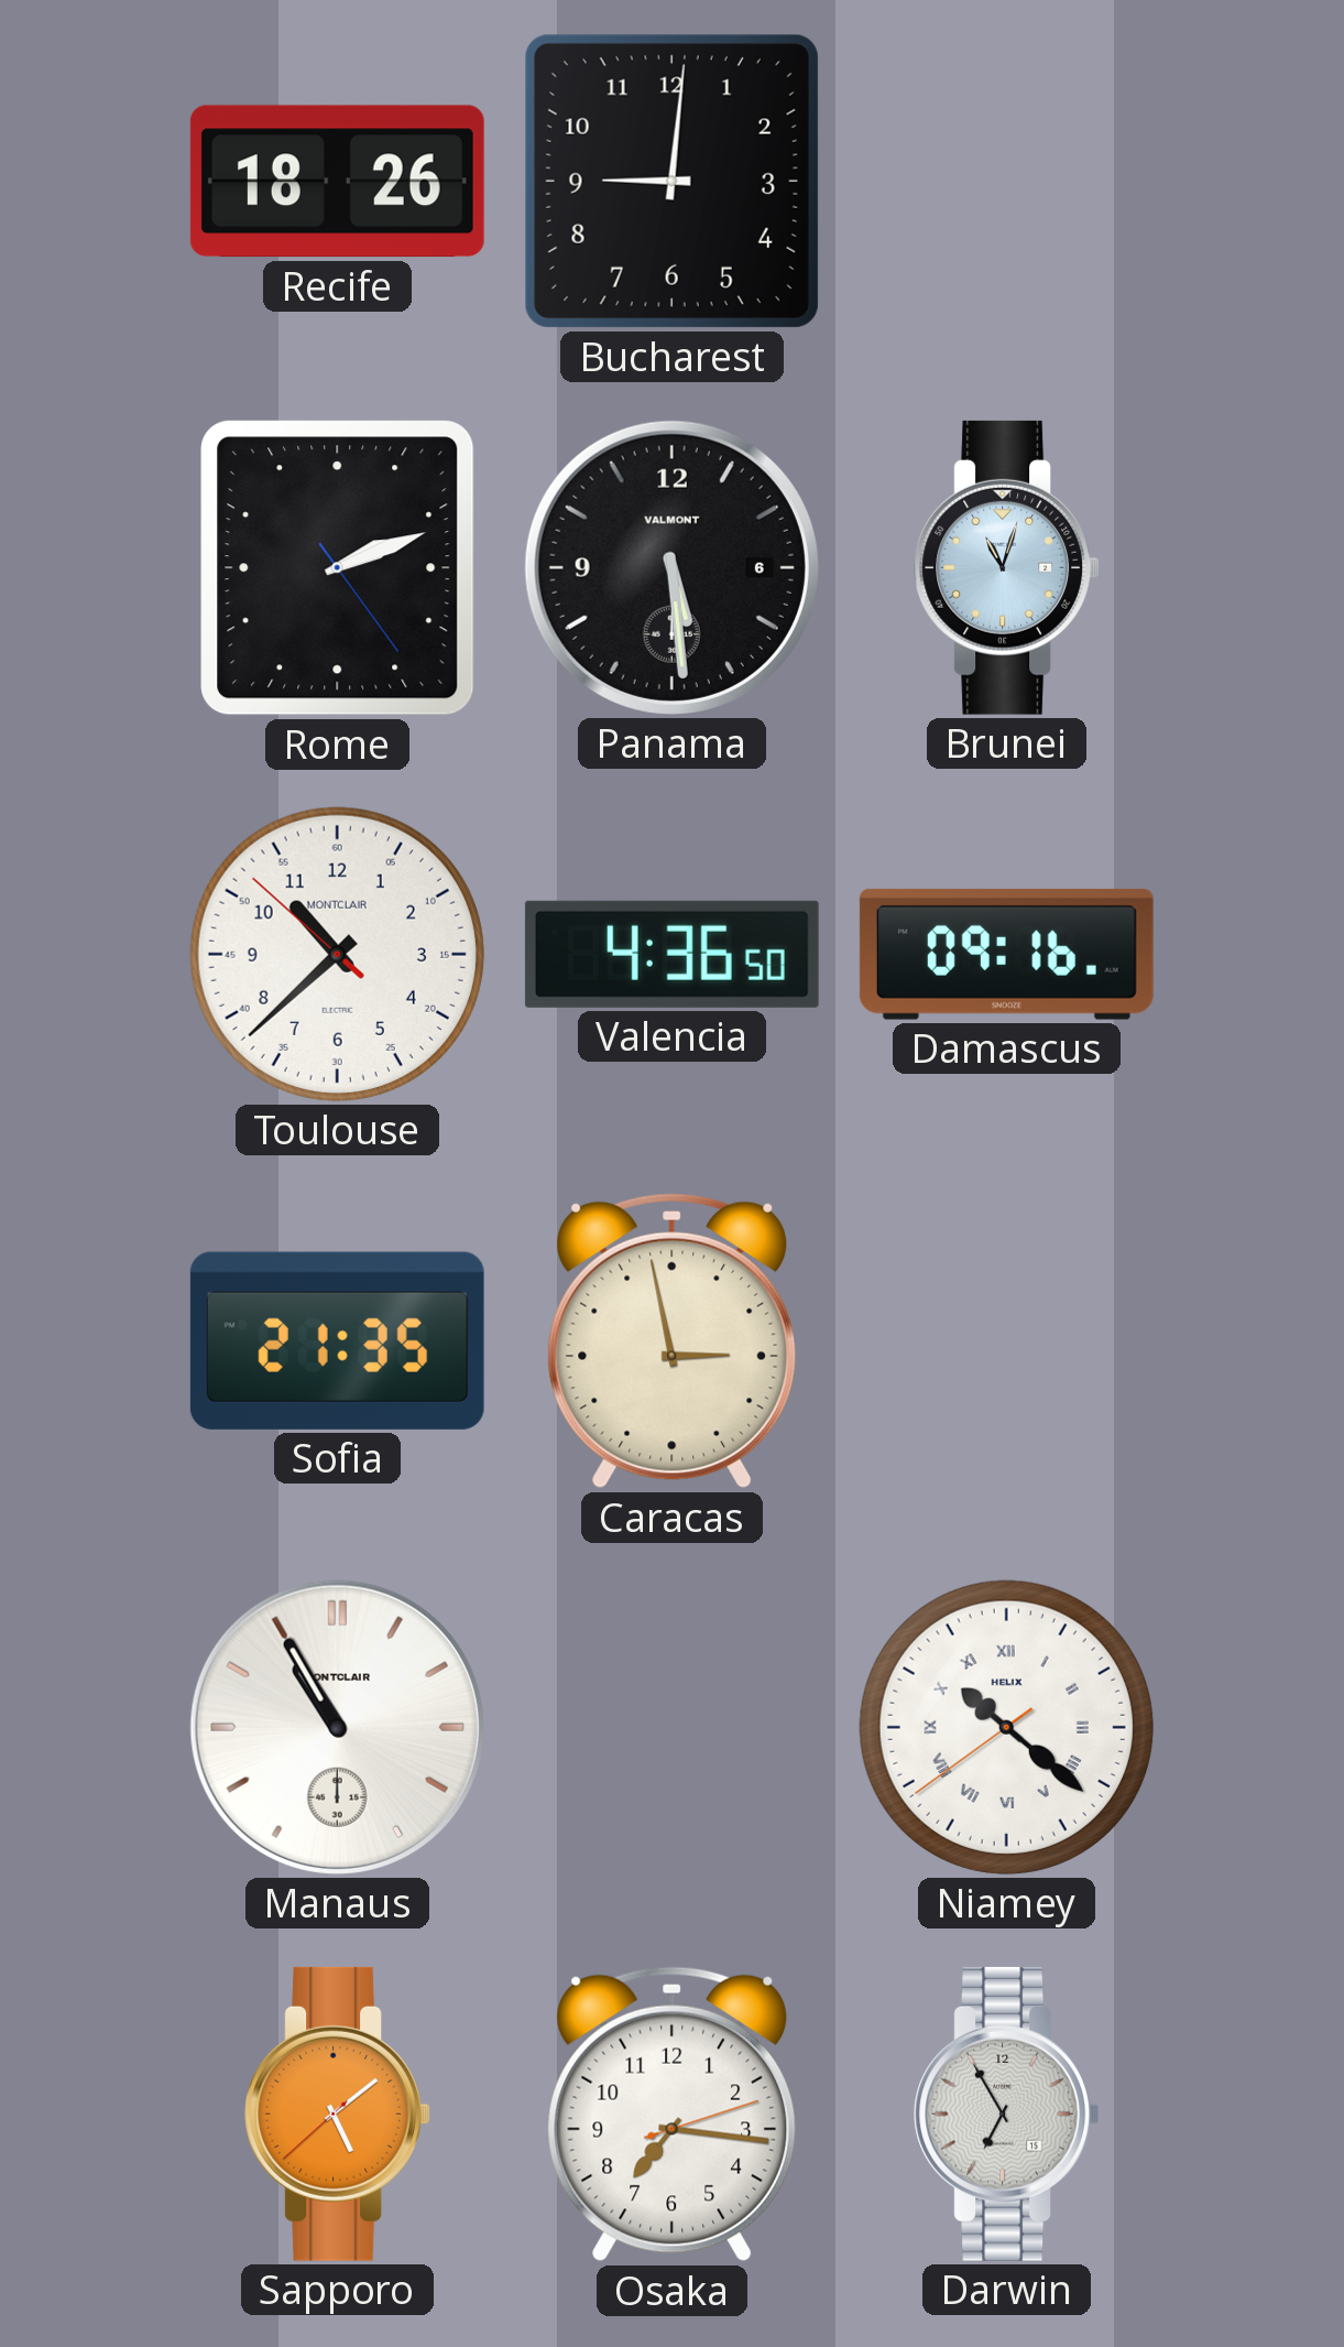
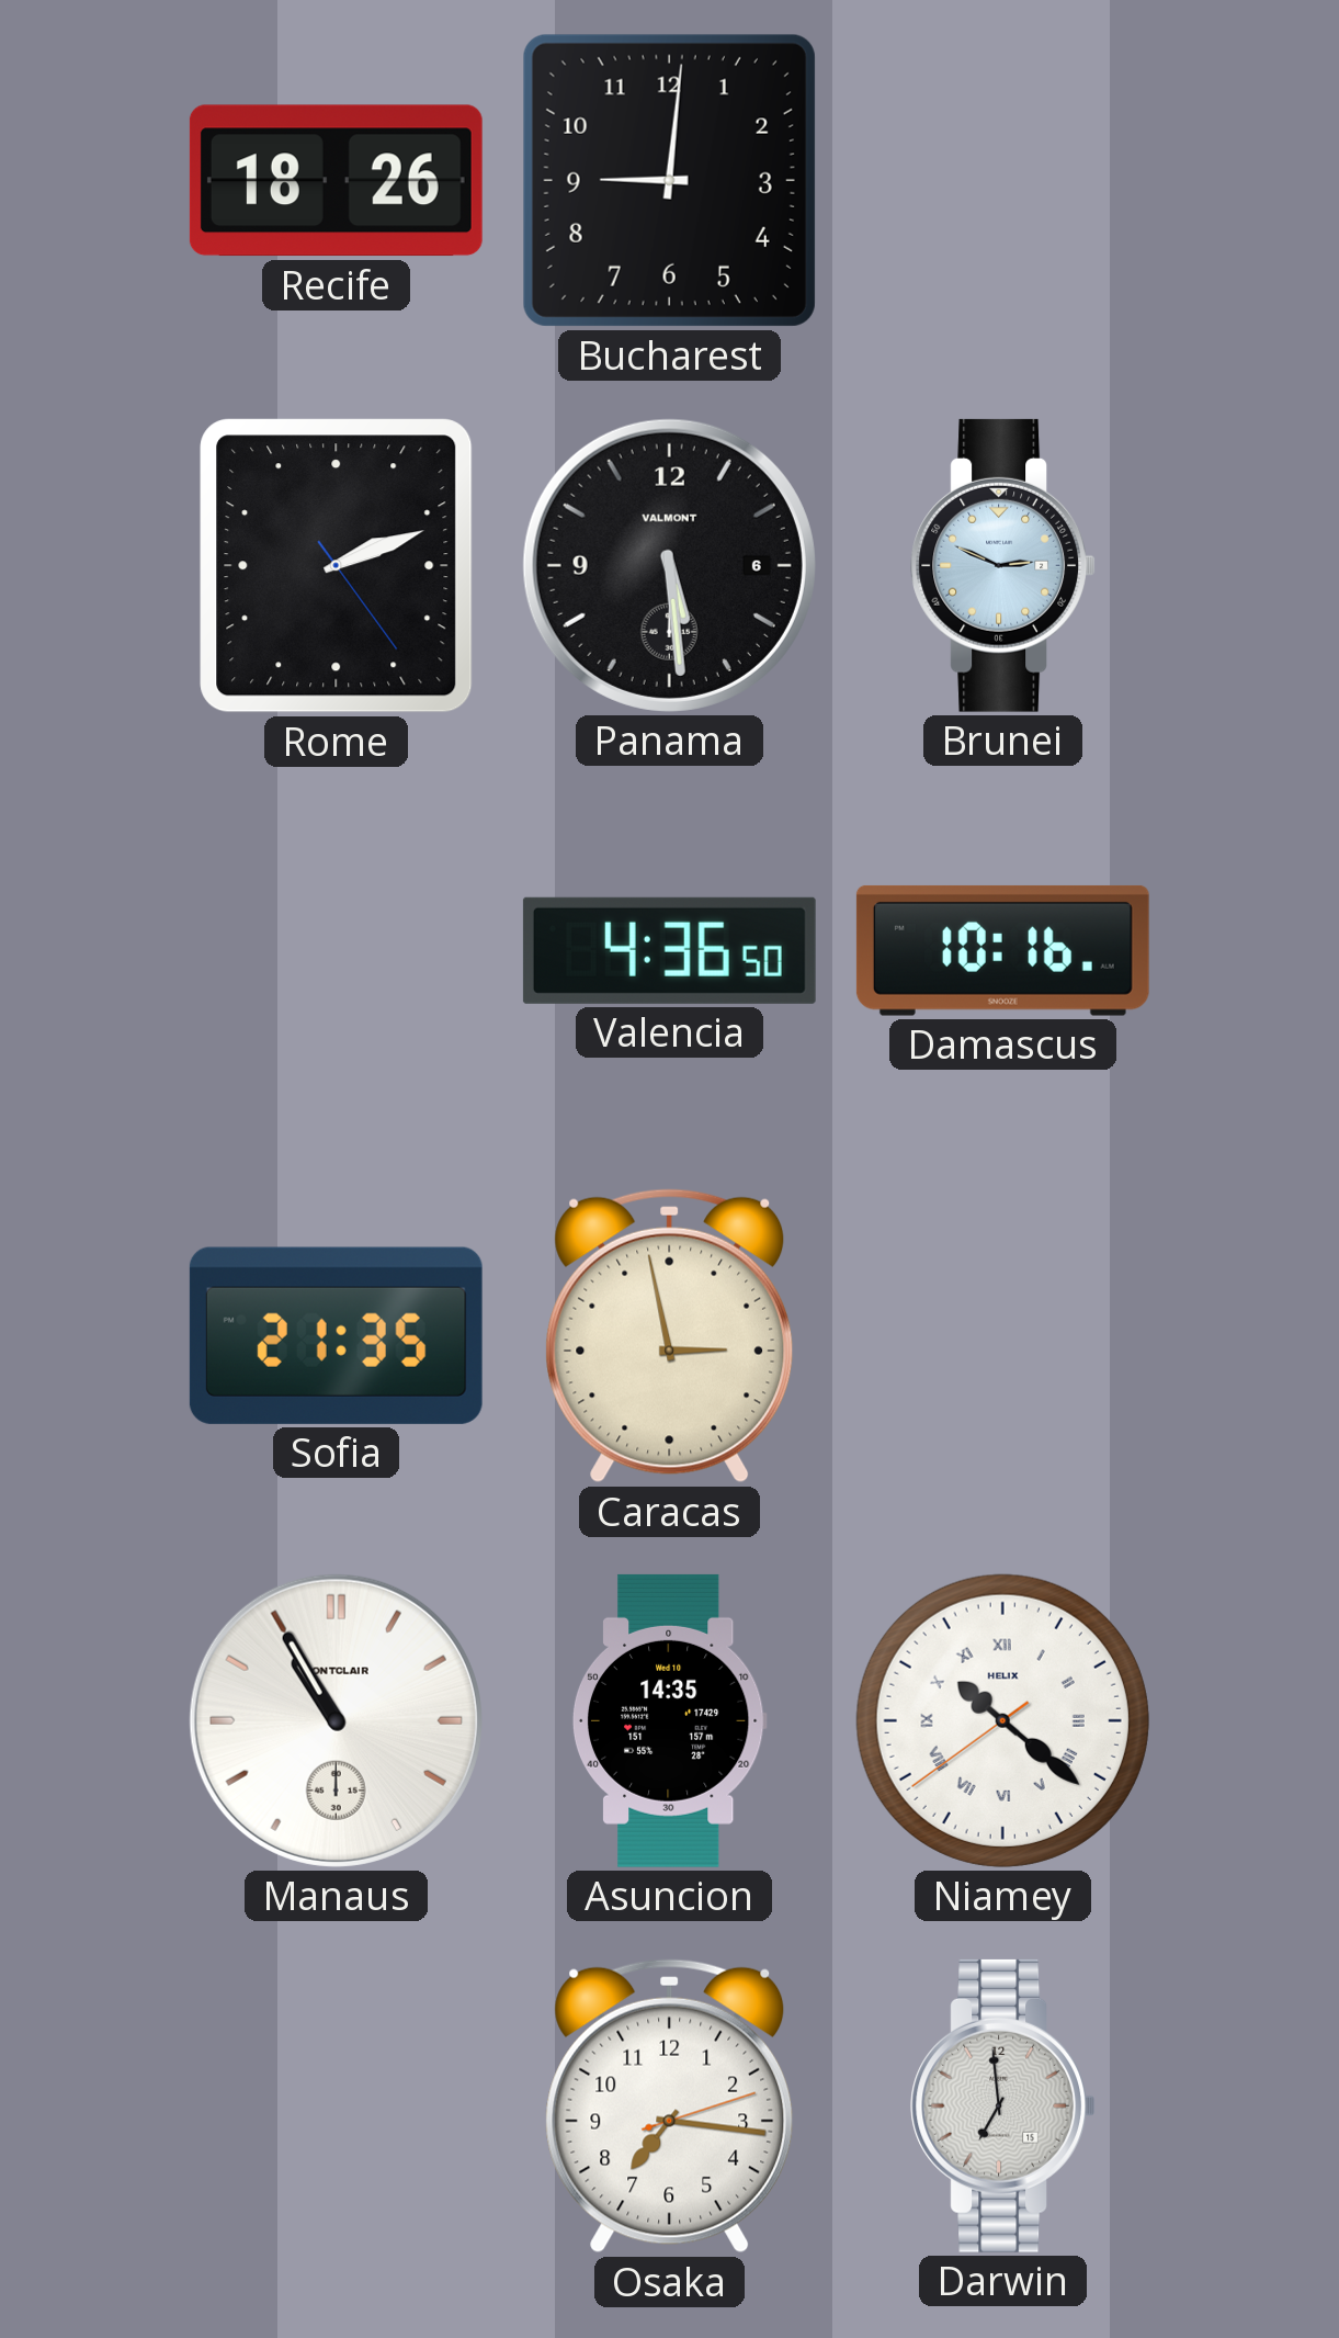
Brunei: 11:03 -> 2:49
Toulouse: 10:37 -> none
Damascus: 09:16 -> 10:16
Asuncion: none -> 14:35
Sapporo: 5:08 -> none
Darwin: 6:55 -> 6:59
